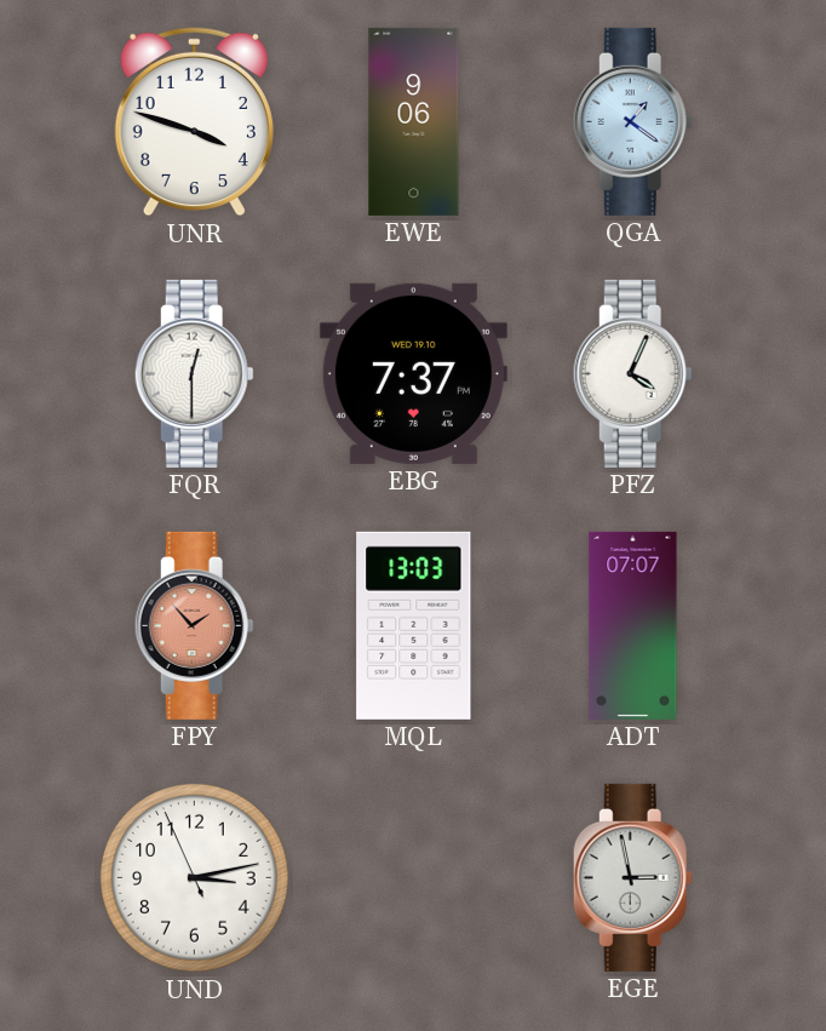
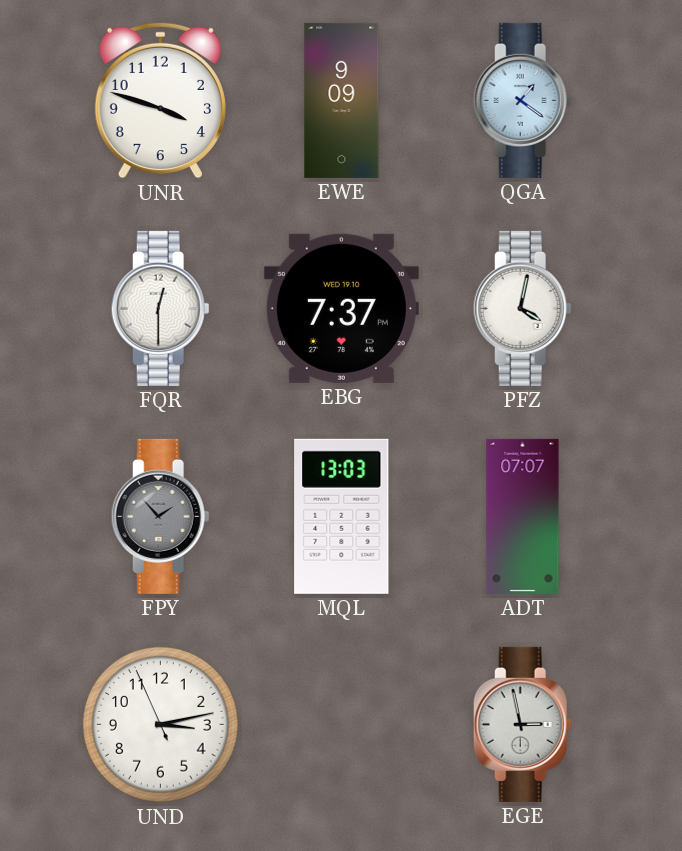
EWE: 9:06 -> 9:09
PFZ: 4:04 -> 4:02
FPY dial: salmon -> grey
